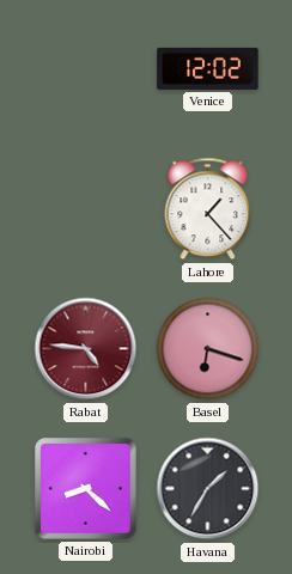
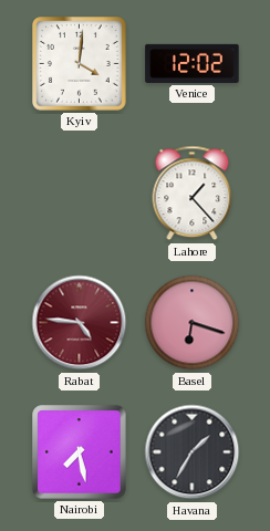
Kyiv: none -> 4:01
Nairobi: 8:22 -> 7:28
